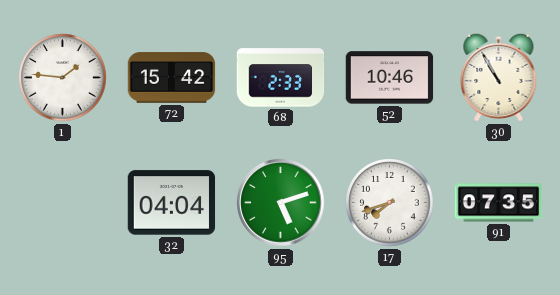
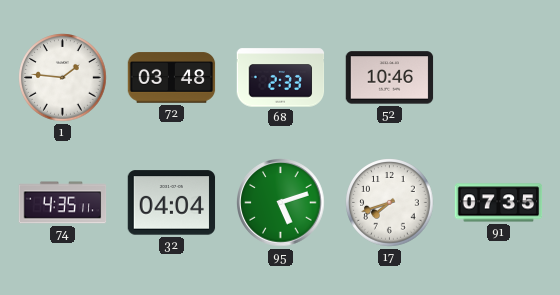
72: 15:42 -> 03:48
30: 10:55 -> none
74: none -> 4:35
